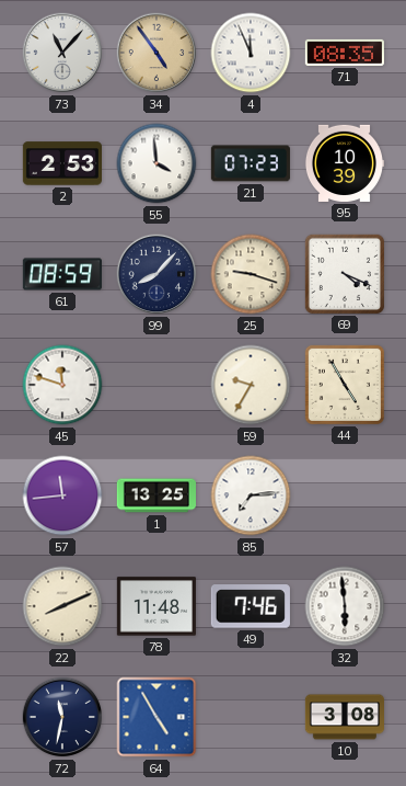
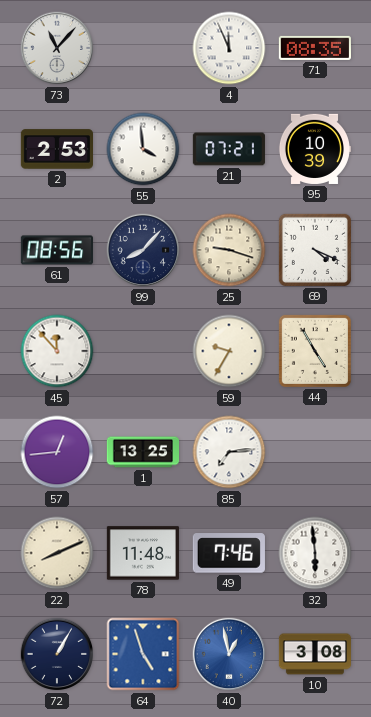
34: 4:54 -> none
21: 07:23 -> 07:21
61: 08:59 -> 08:56
45: 11:48 -> 11:53
57: 11:44 -> 12:44
72: 11:32 -> 1:05
64: 4:55 -> 4:57
40: none -> 12:58
